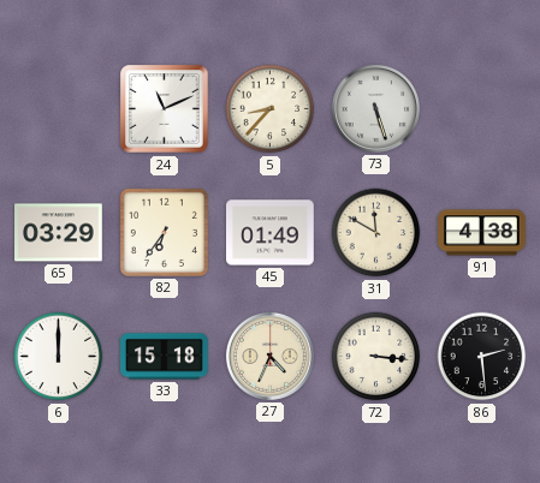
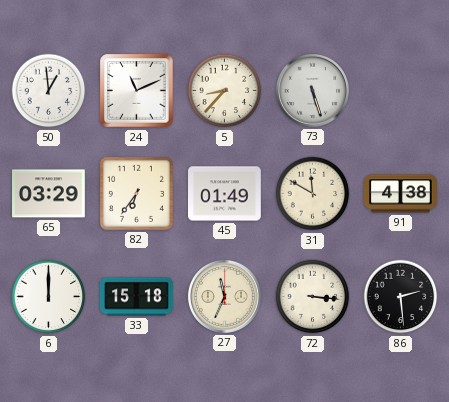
50: none -> 12:59
27: 4:34 -> 11:34
